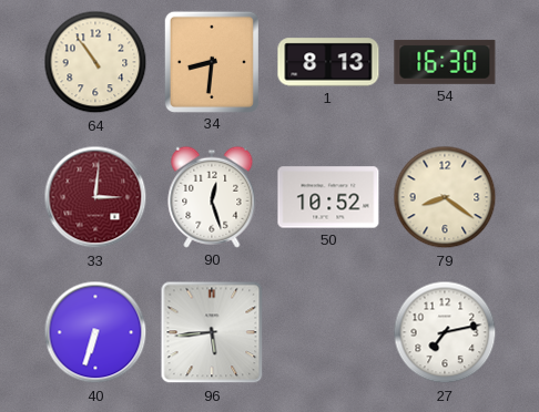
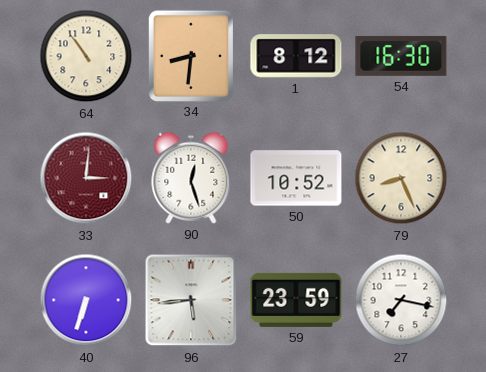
1: 8:13 -> 8:12
79: 8:21 -> 8:26
59: none -> 23:59
27: 7:13 -> 7:17
